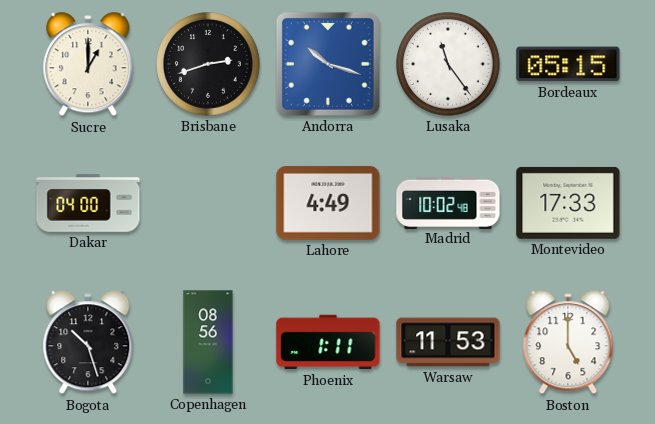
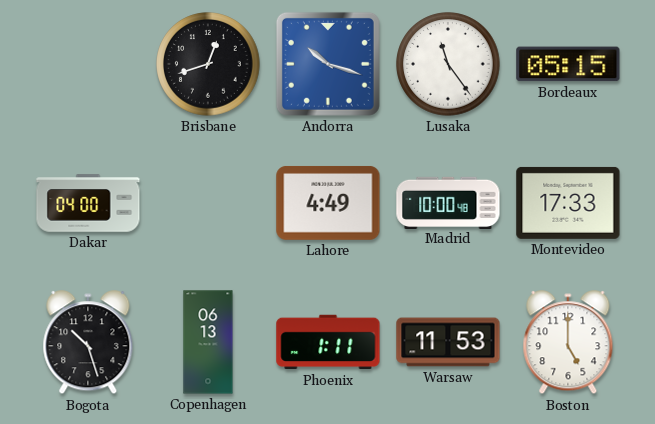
Sucre: 1:00 -> none
Brisbane: 2:42 -> 12:42
Madrid: 10:02 -> 10:00
Copenhagen: 08:56 -> 06:13
